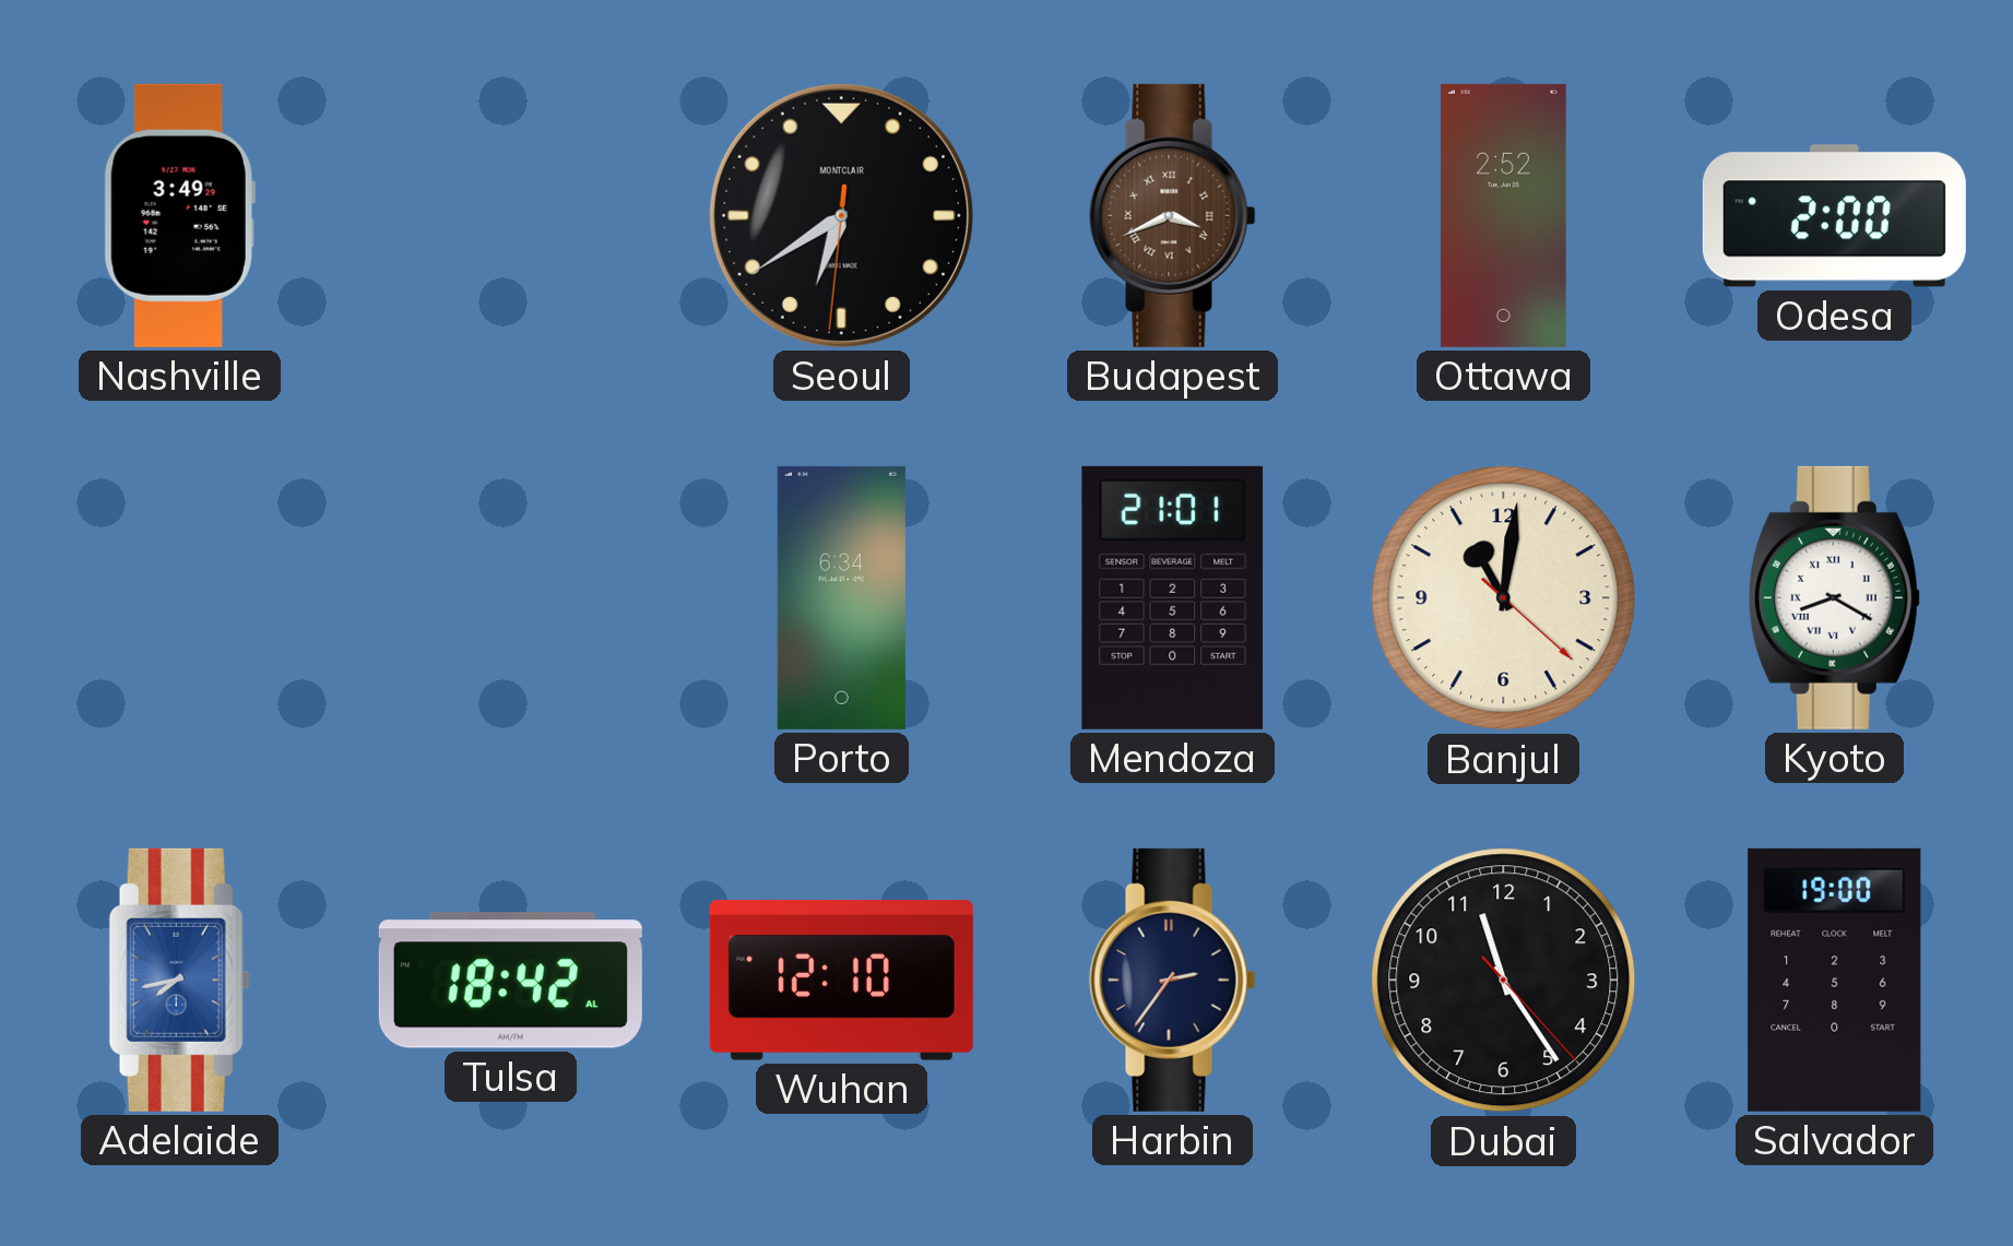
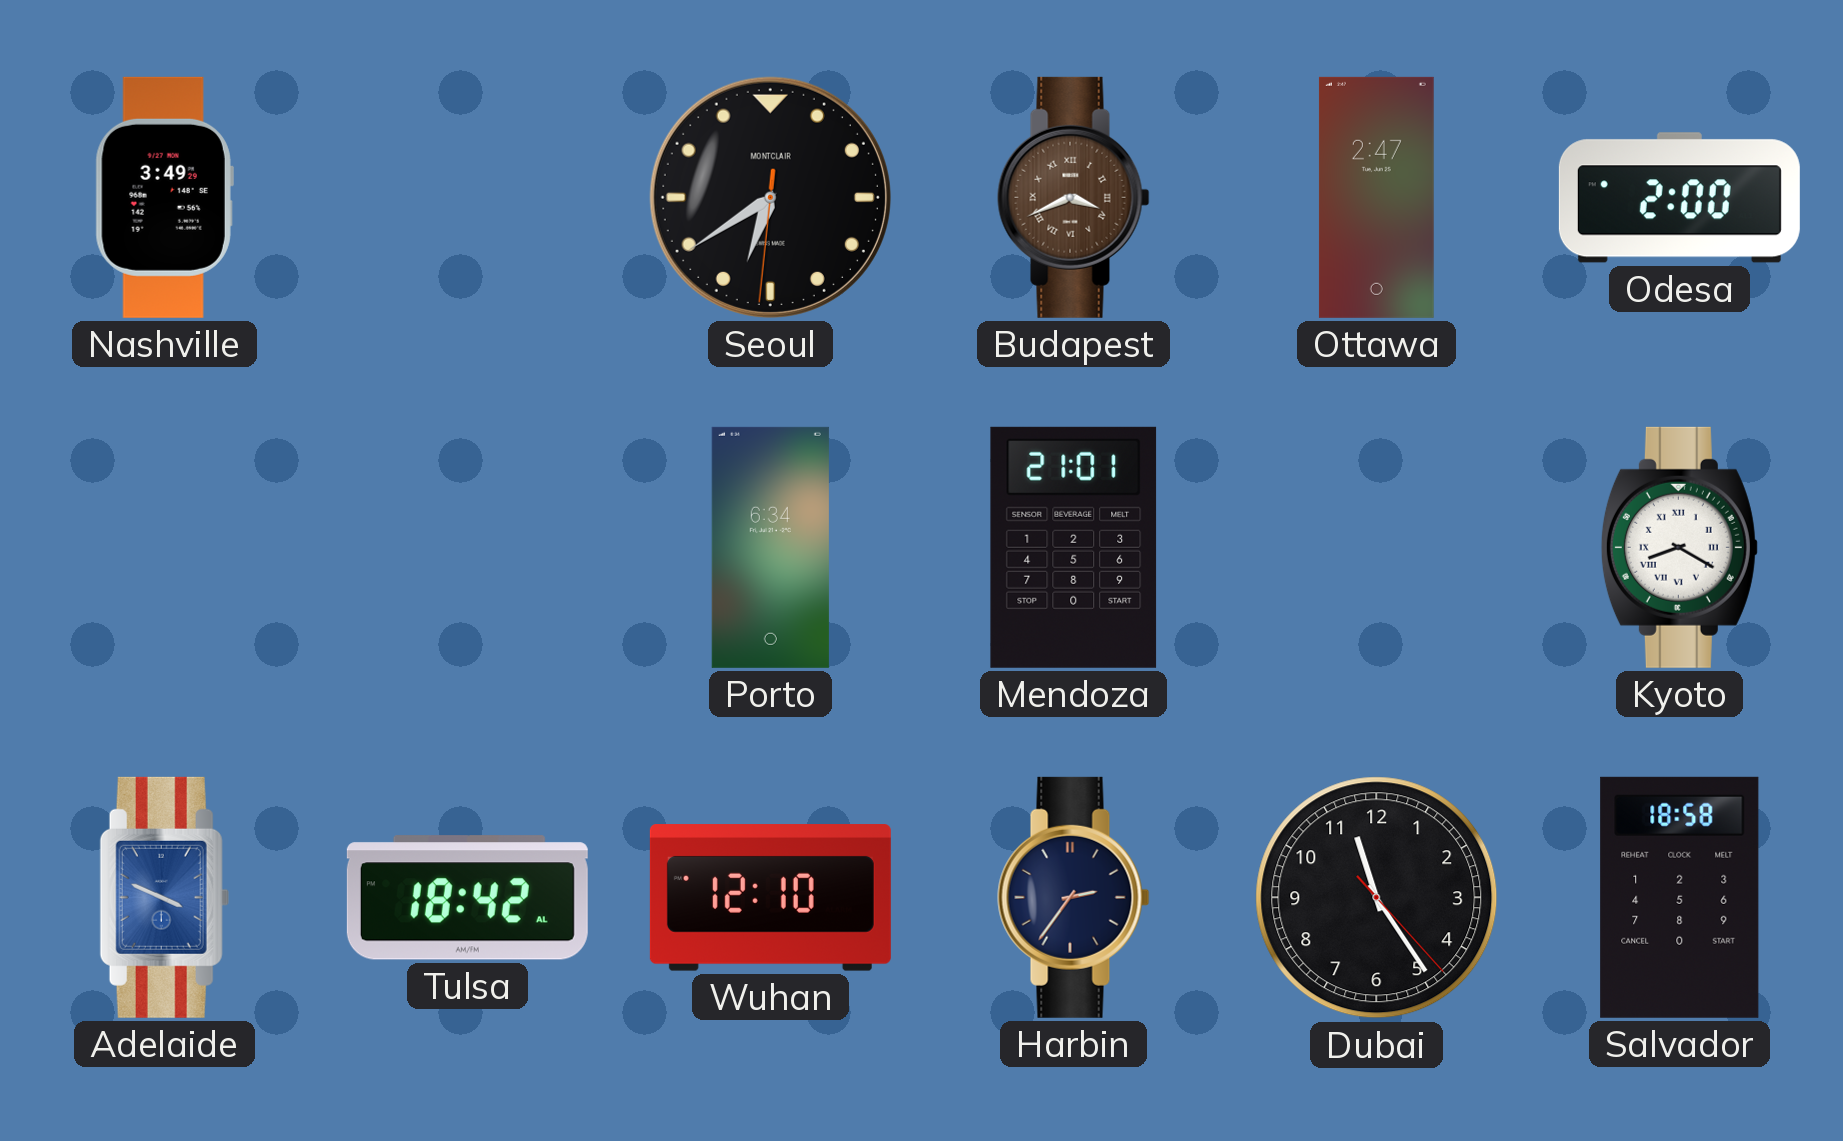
Ottawa: 2:52 -> 2:47
Banjul: 11:01 -> none
Adelaide: 7:43 -> 3:49
Salvador: 19:00 -> 18:58
